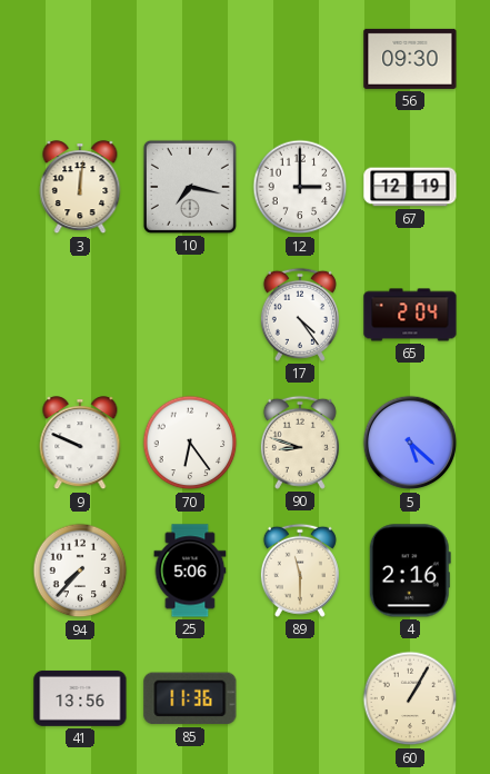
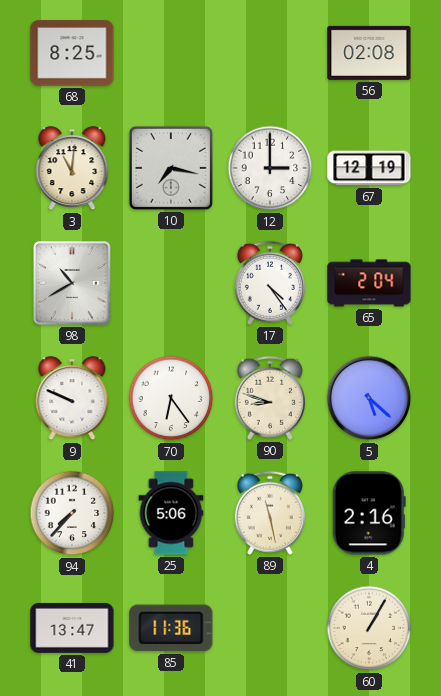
68: none -> 8:25
56: 09:30 -> 02:08
3: 12:01 -> 11:01
98: none -> 10:40
89: 11:30 -> 11:28
41: 13:56 -> 13:47
